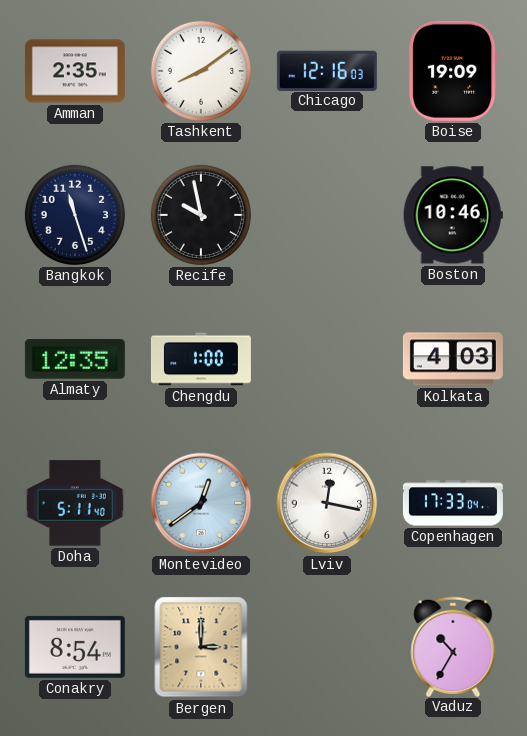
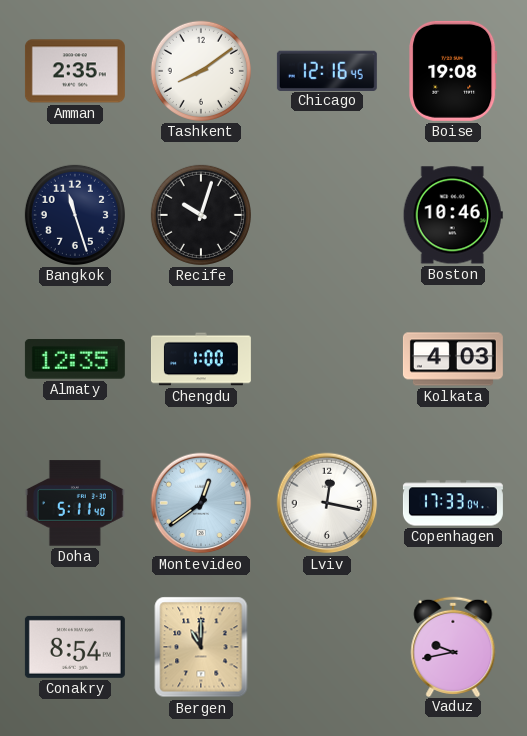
Chicago: 12:16:03 -> 12:16:45
Boise: 19:09 -> 19:08
Recife: 9:58 -> 10:03
Bergen: 3:00 -> 11:00
Vaduz: 10:35 -> 9:43
